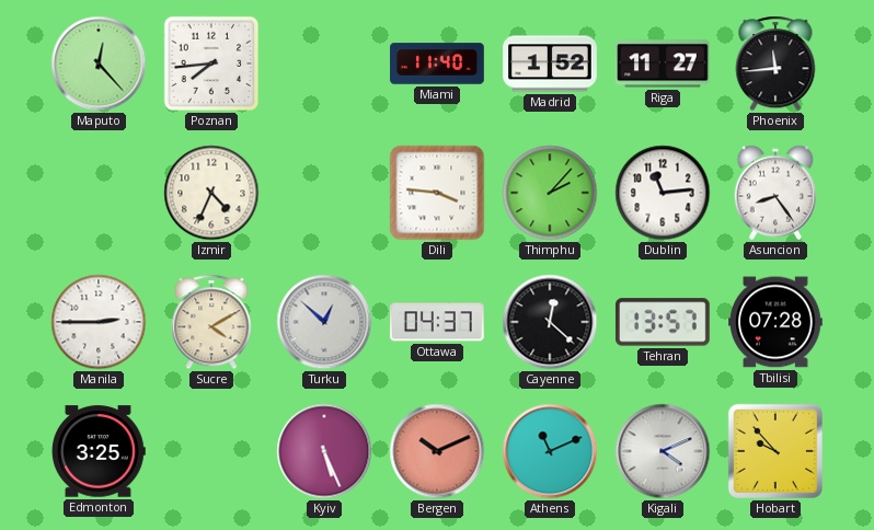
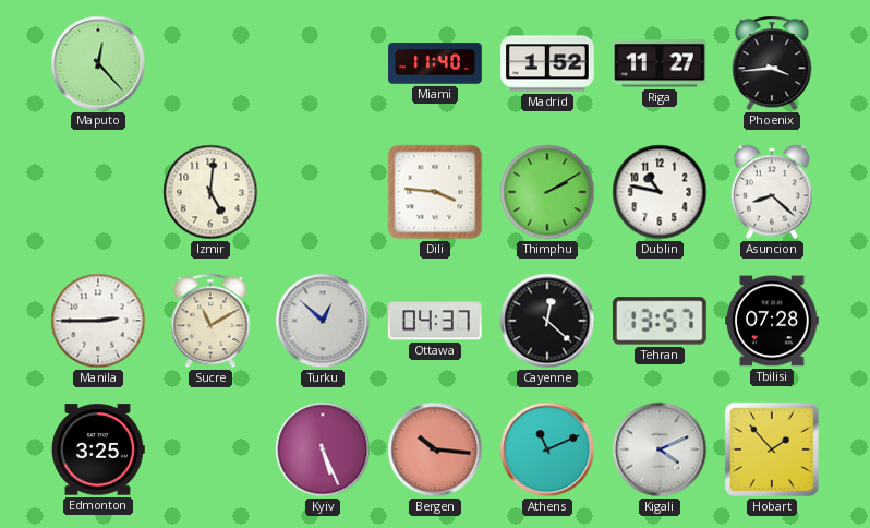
Poznan: 7:44 -> none
Phoenix: 11:44 -> 3:44
Izmir: 4:34 -> 5:01
Thimphu: 2:07 -> 2:10
Dublin: 11:14 -> 10:47
Asuncion: 8:24 -> 8:22
Sucre: 4:10 -> 11:10
Bergen: 10:11 -> 10:16
Hobart: 9:53 -> 1:53
